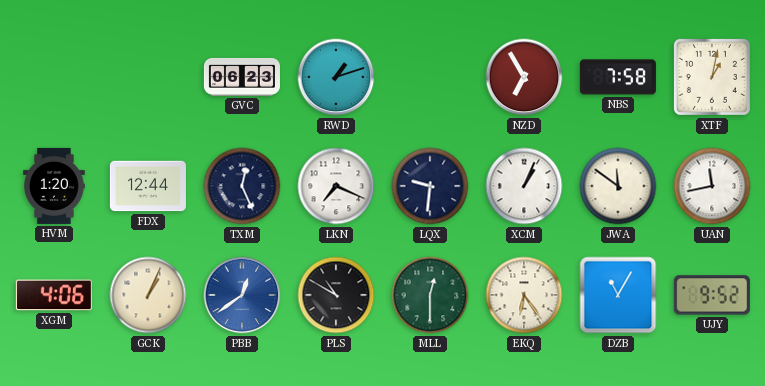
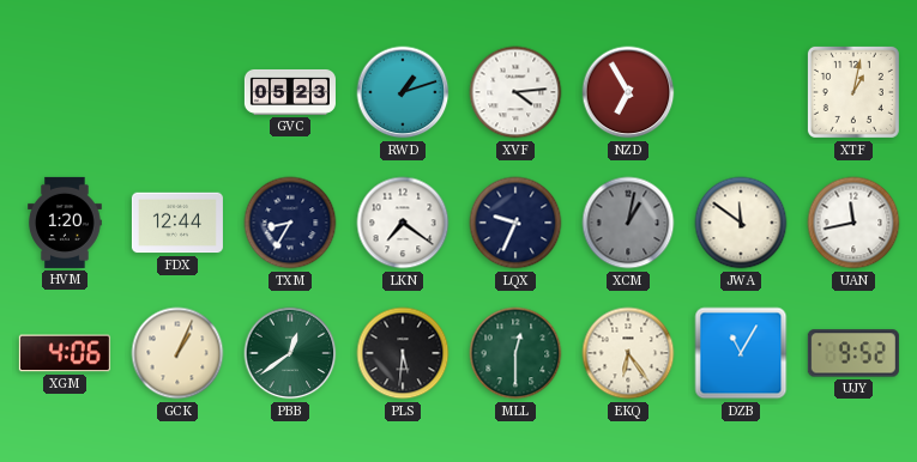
GVC: 06:23 -> 05:23
XVF: none -> 4:14
NBS: 7:58 -> none
TXM: 12:26 -> 8:35
LKN: 7:19 -> 7:21
LQX: 9:31 -> 9:34
XCM: 1:04 -> 1:02
XCM dial: white -> grey
PBB dial: blue -> green
PLS: 10:50 -> 5:31
